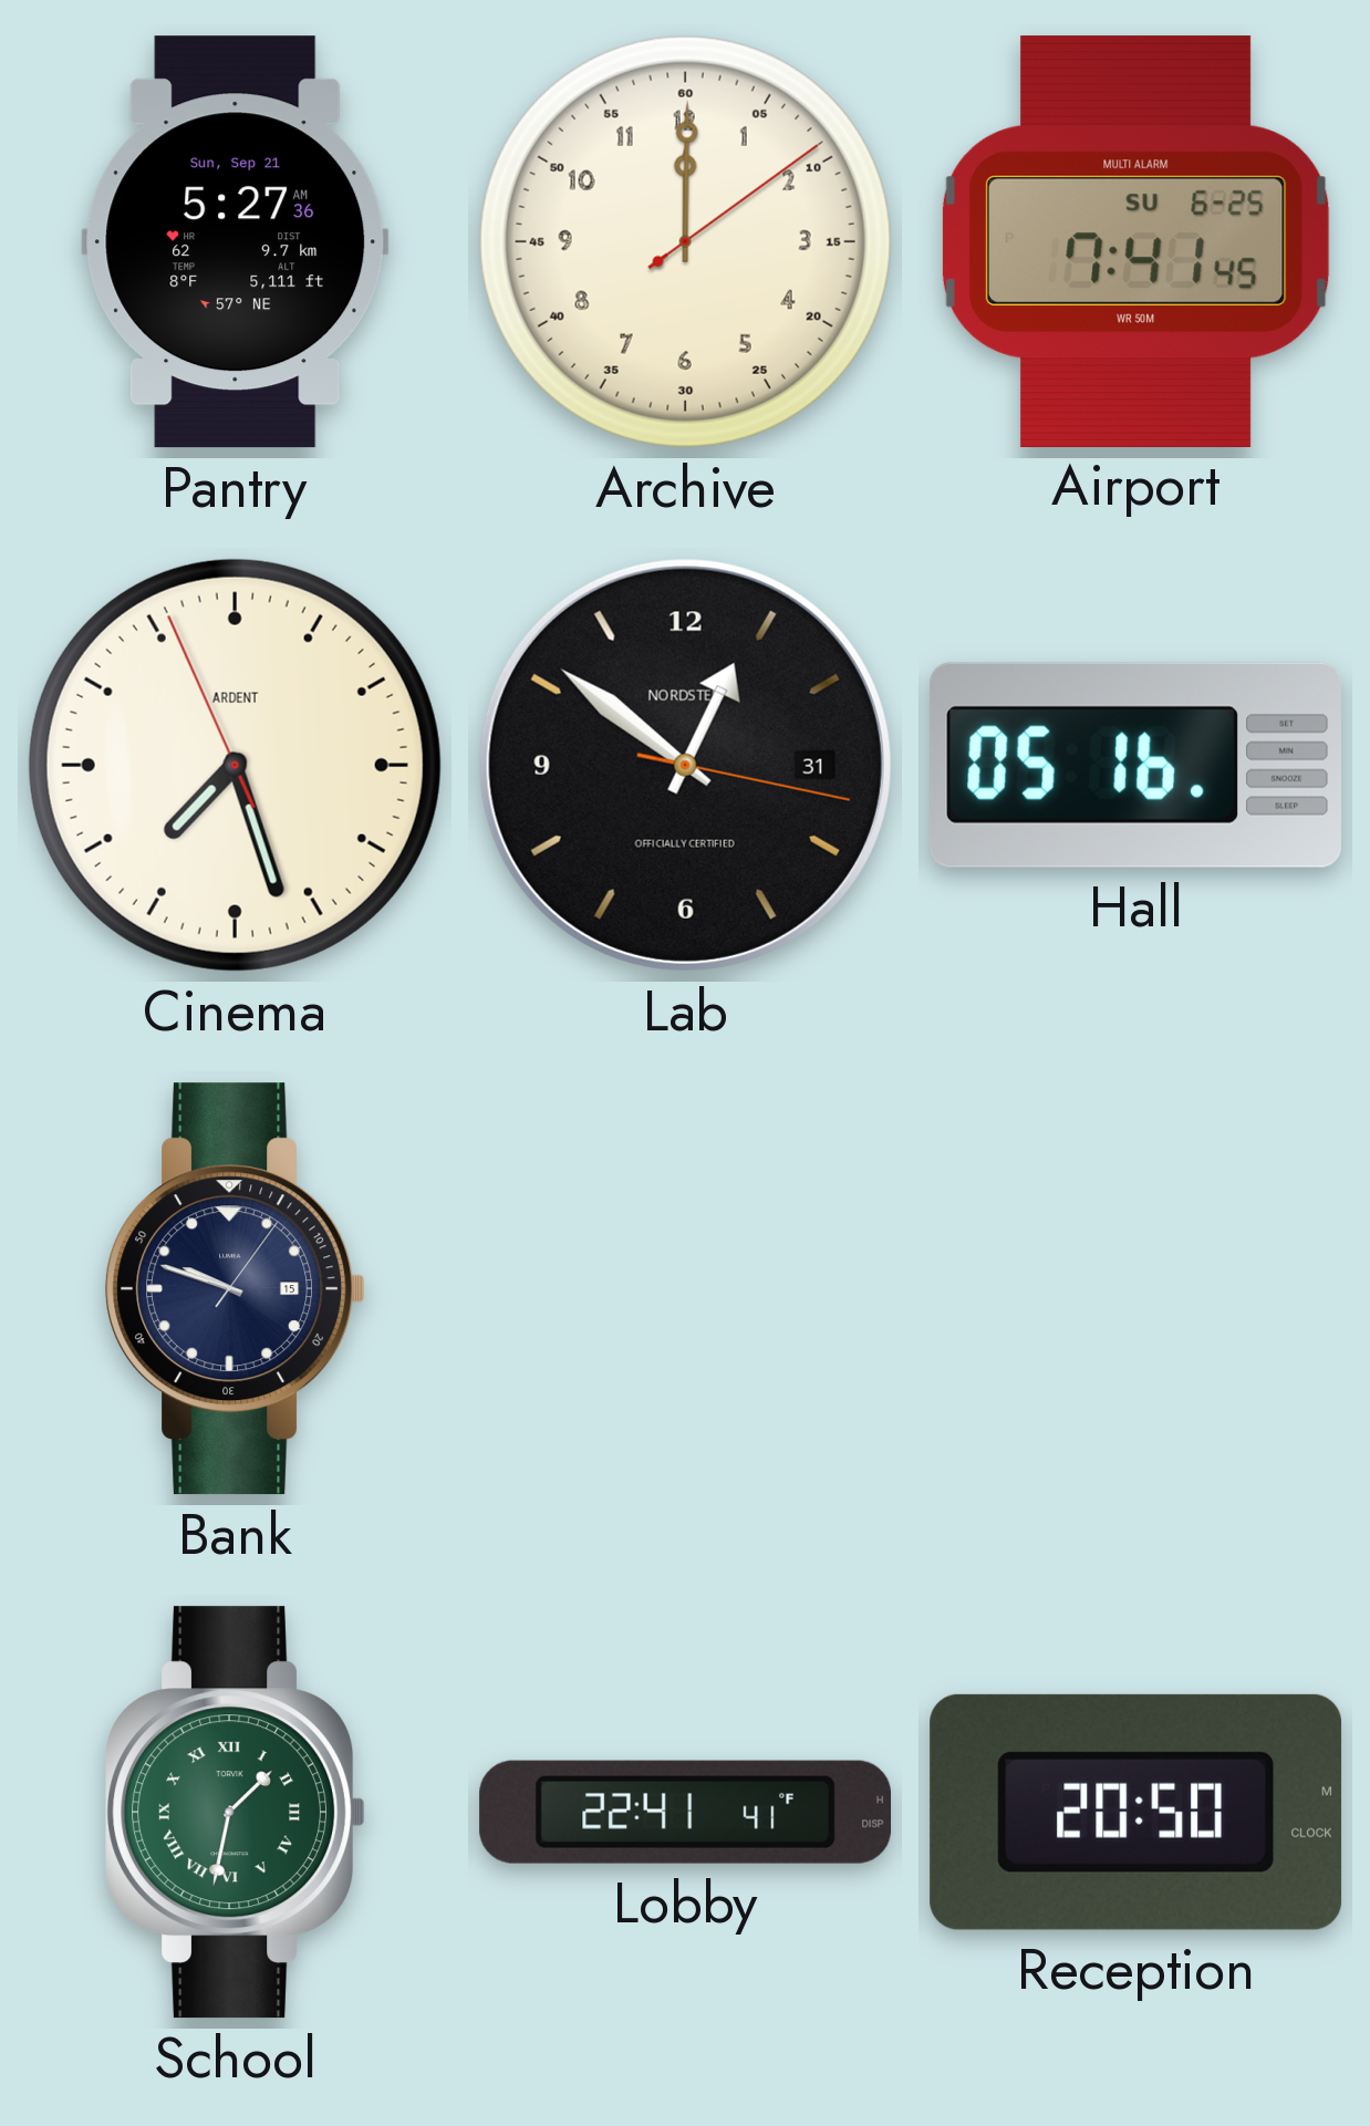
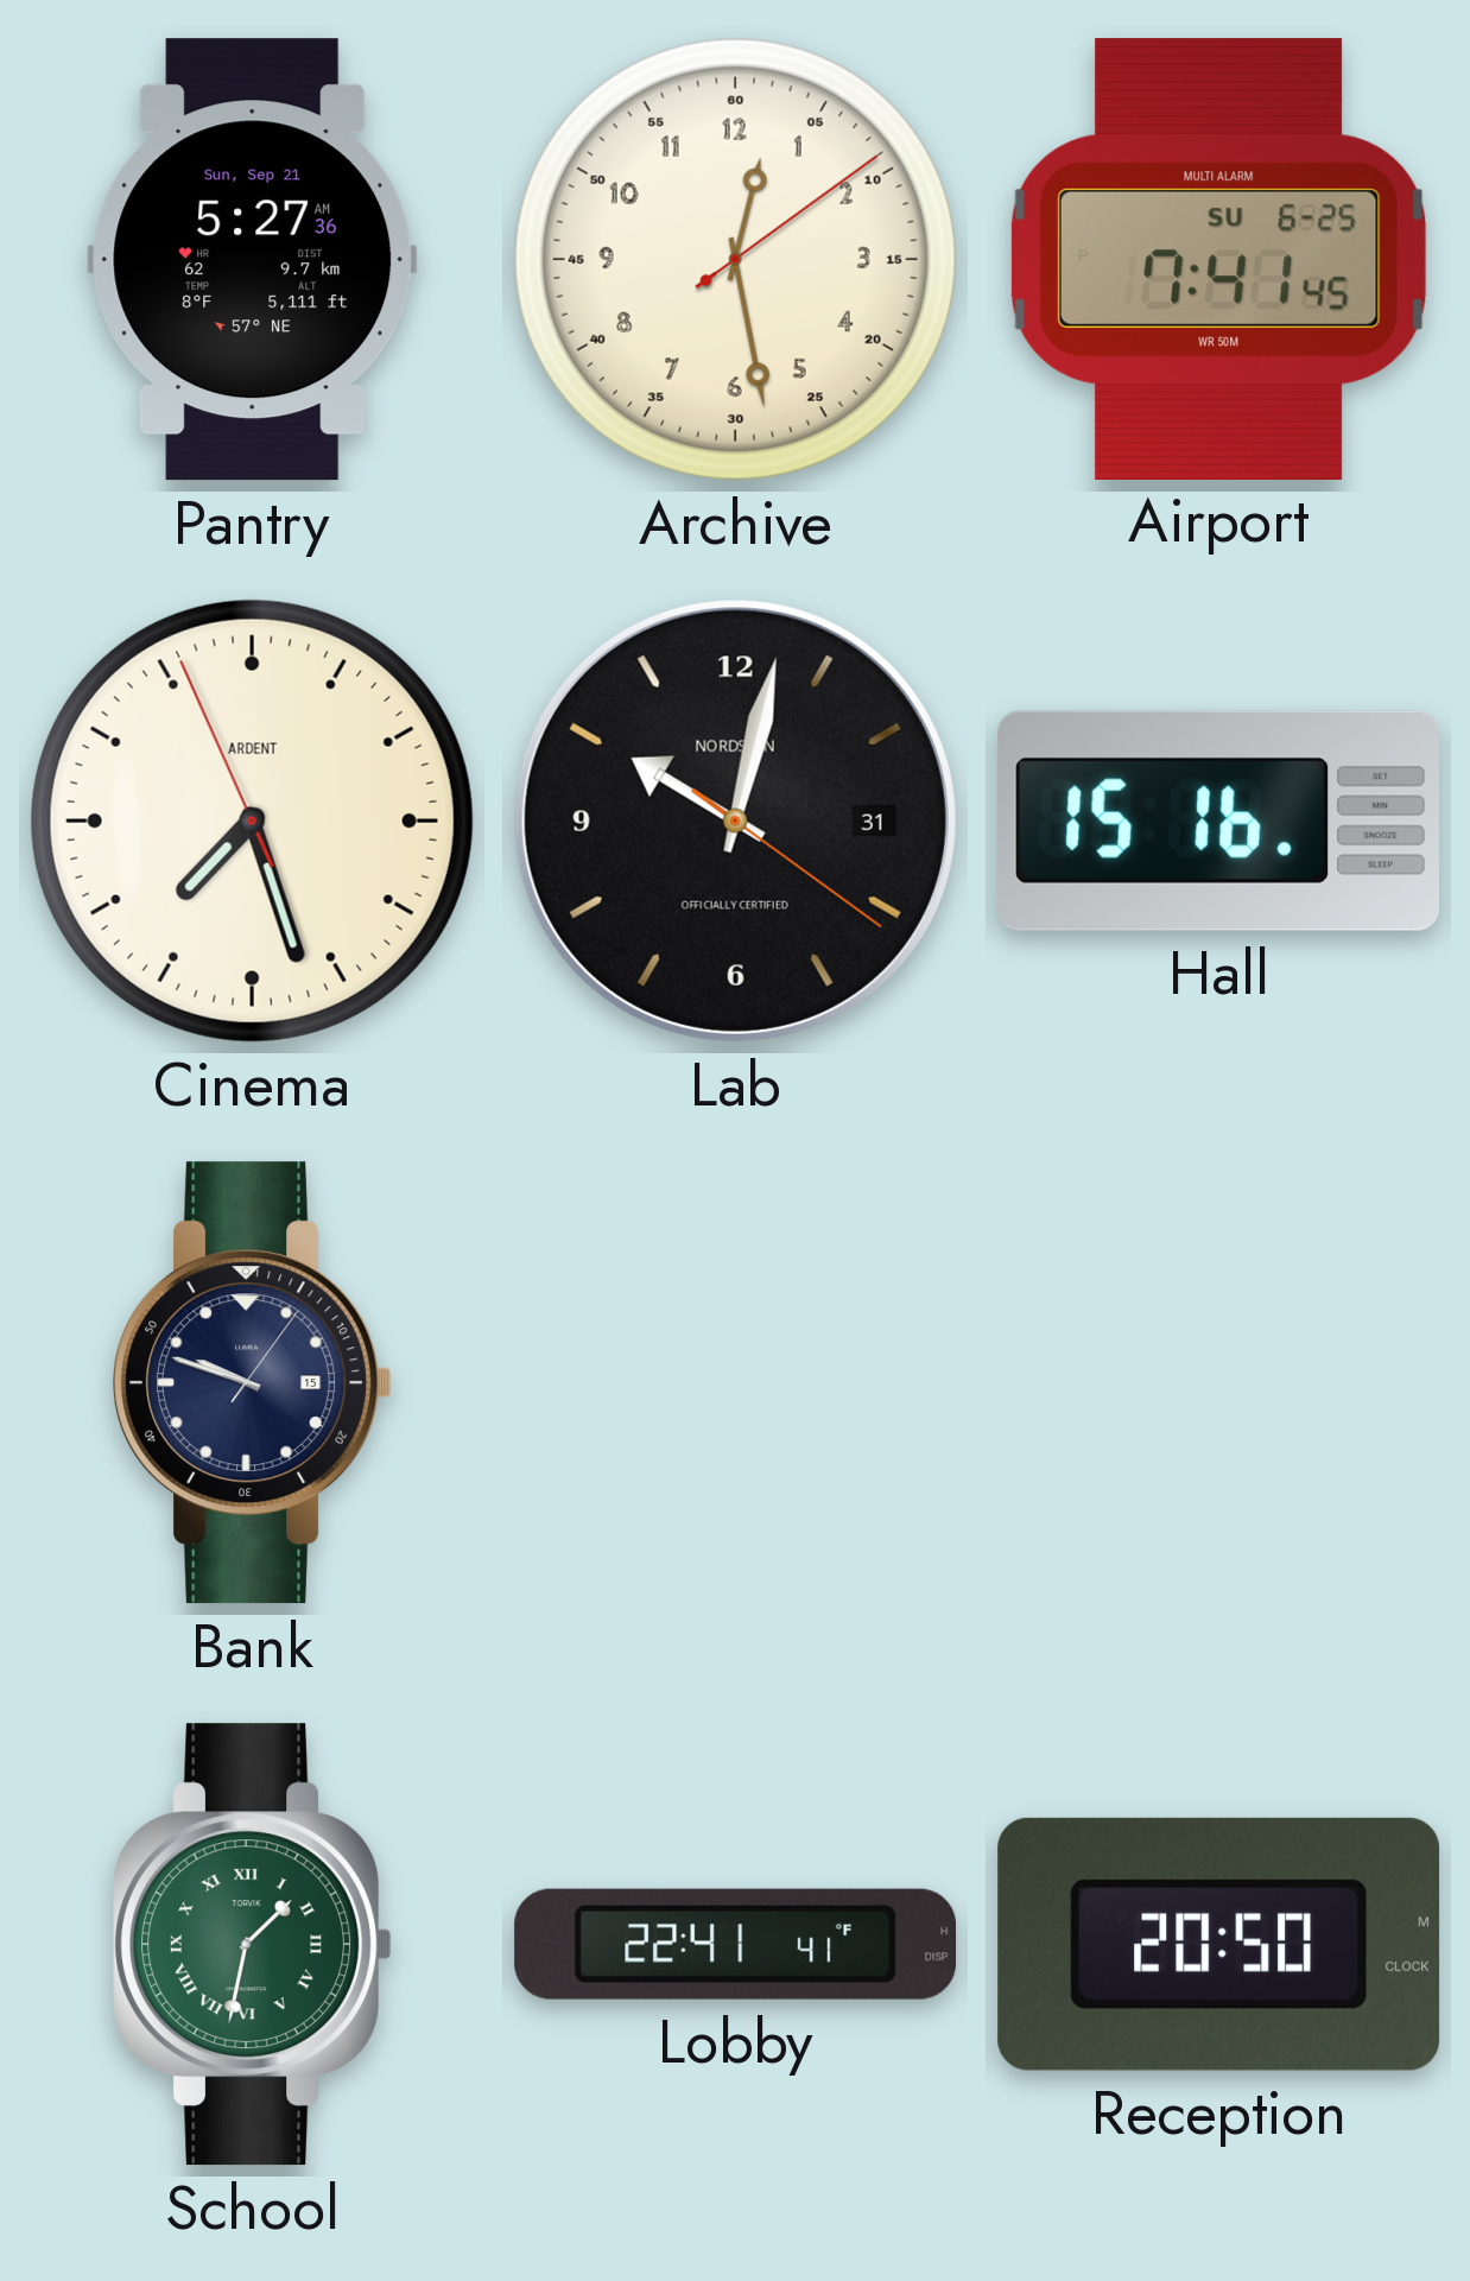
Archive: 12:00 -> 12:28
Lab: 12:51 -> 10:02
Hall: 05:16 -> 15:16
